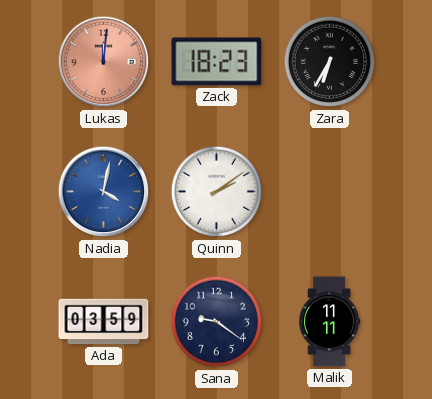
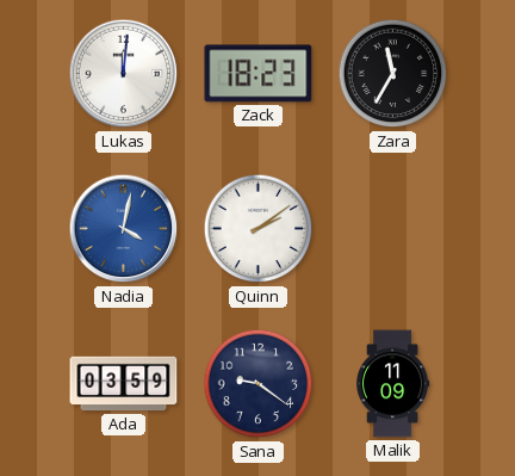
Lukas dial: salmon -> white
Zara: 6:35 -> 11:35
Malik: 11:11 -> 11:09
